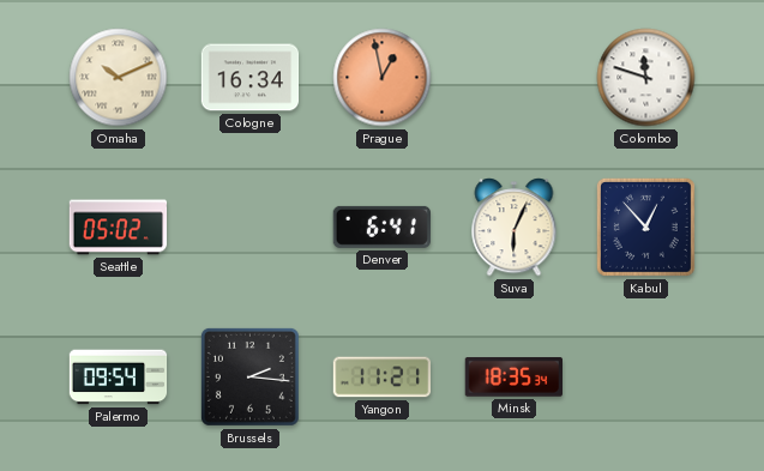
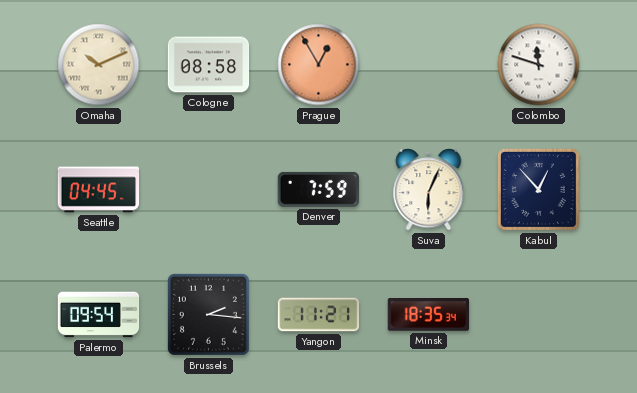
Cologne: 16:34 -> 08:58
Prague: 12:58 -> 12:55
Seattle: 05:02 -> 04:45
Denver: 6:41 -> 7:59
